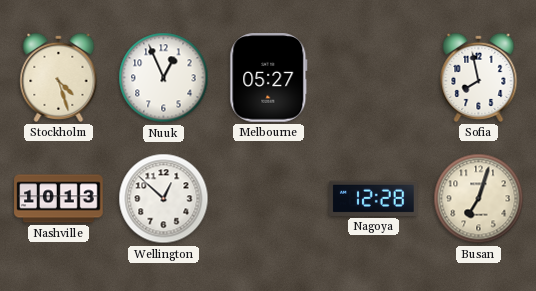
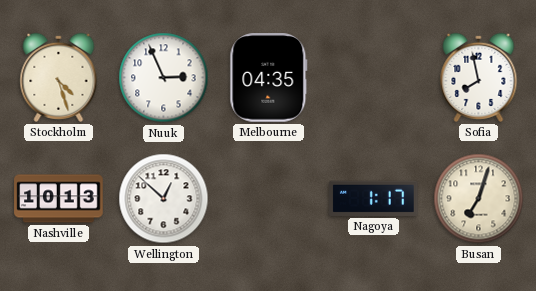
Nuuk: 12:56 -> 2:56
Melbourne: 05:27 -> 04:35
Nagoya: 12:28 -> 1:17
